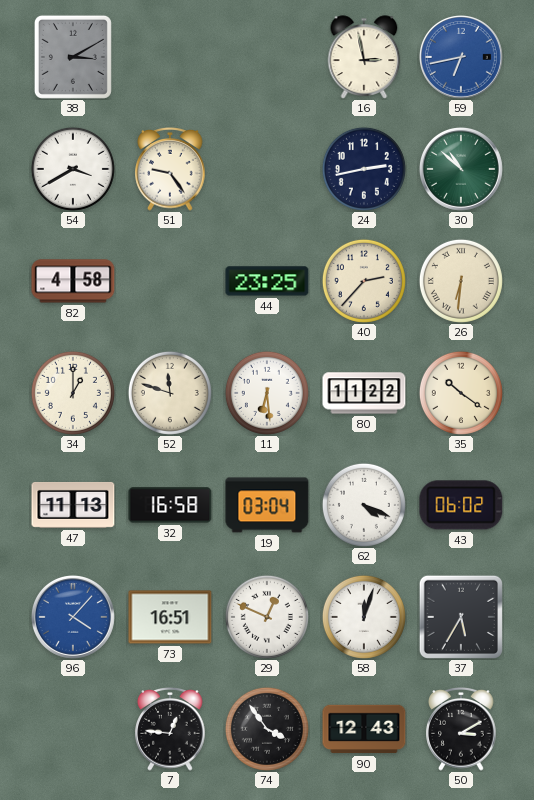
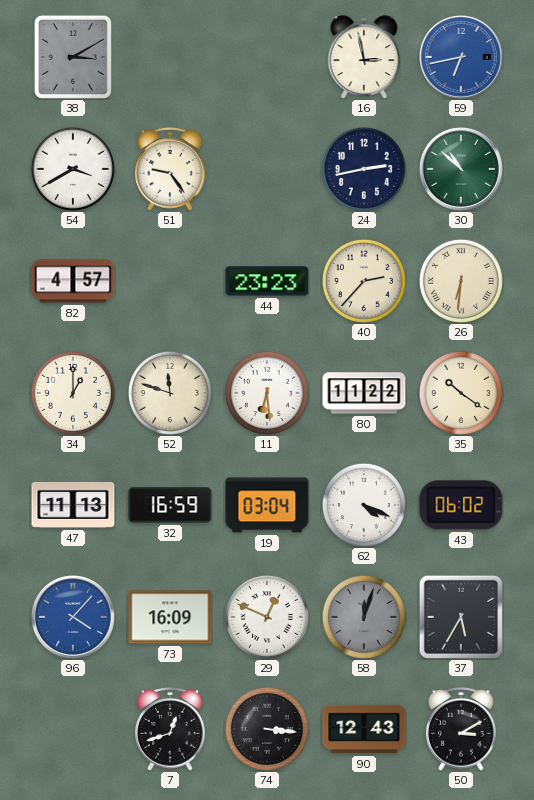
82: 4:58 -> 4:57
44: 23:25 -> 23:23
32: 16:58 -> 16:59
73: 16:51 -> 16:09
58 dial: white -> grey
7: 12:46 -> 12:42
74: 3:54 -> 3:16
